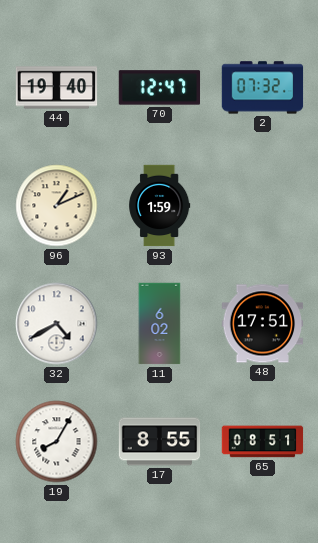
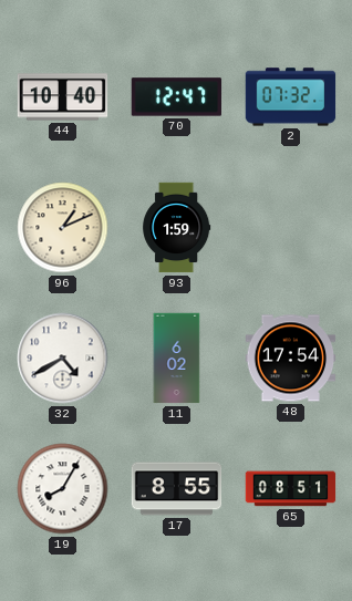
44: 19:40 -> 10:40
48: 17:51 -> 17:54
